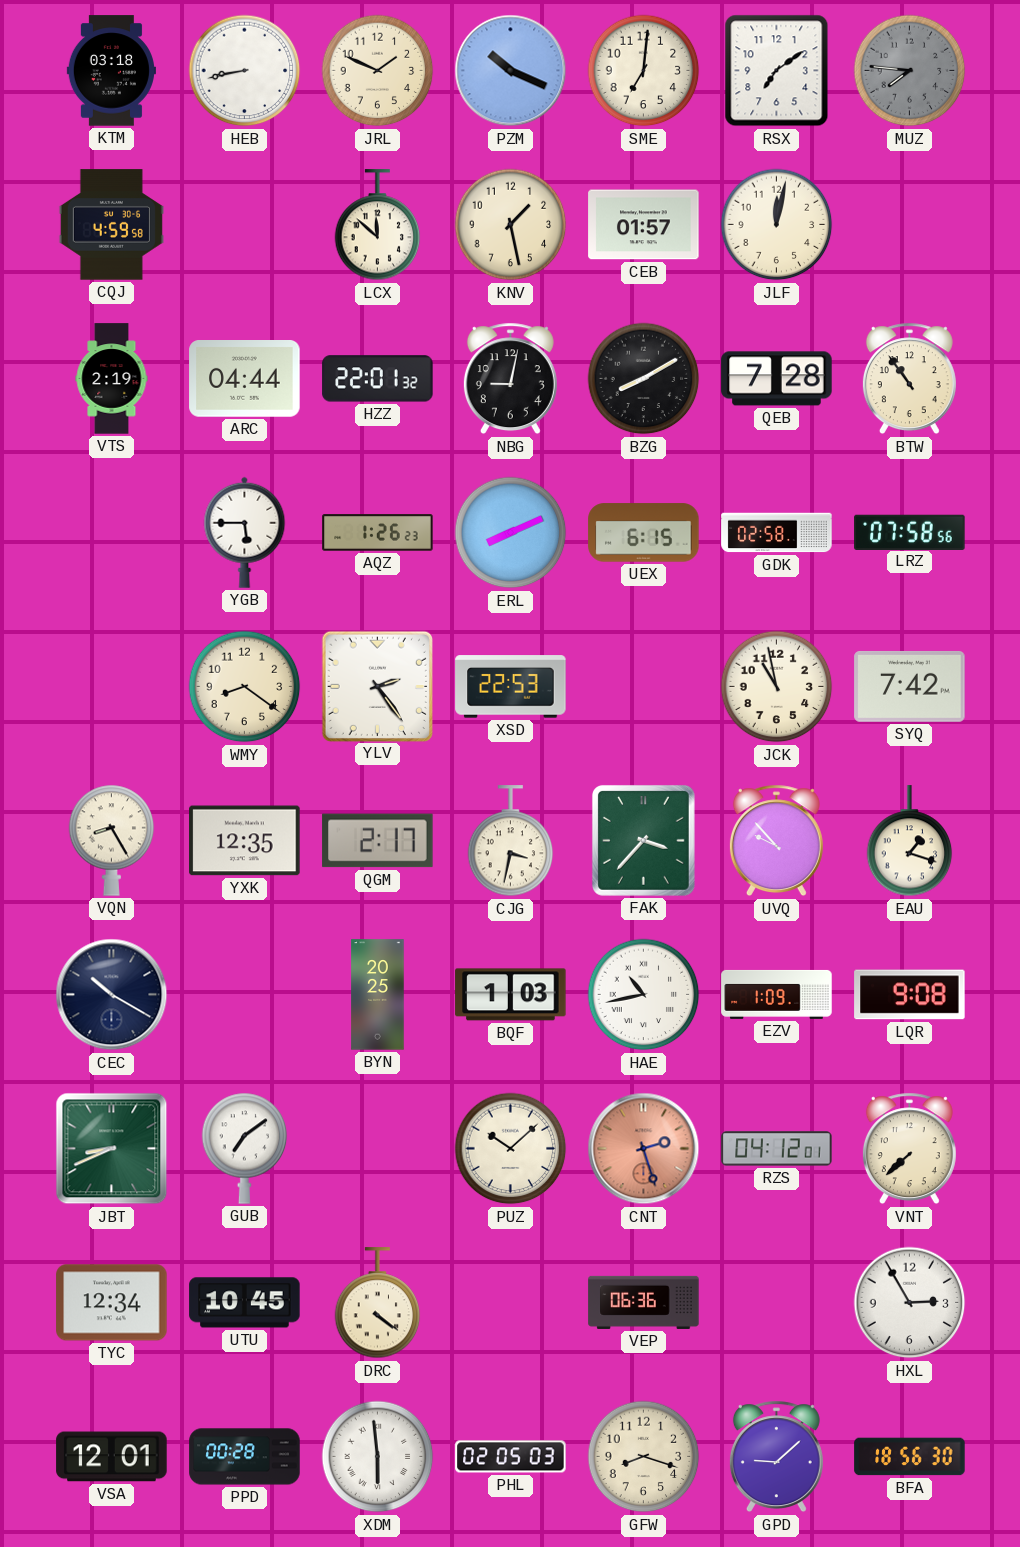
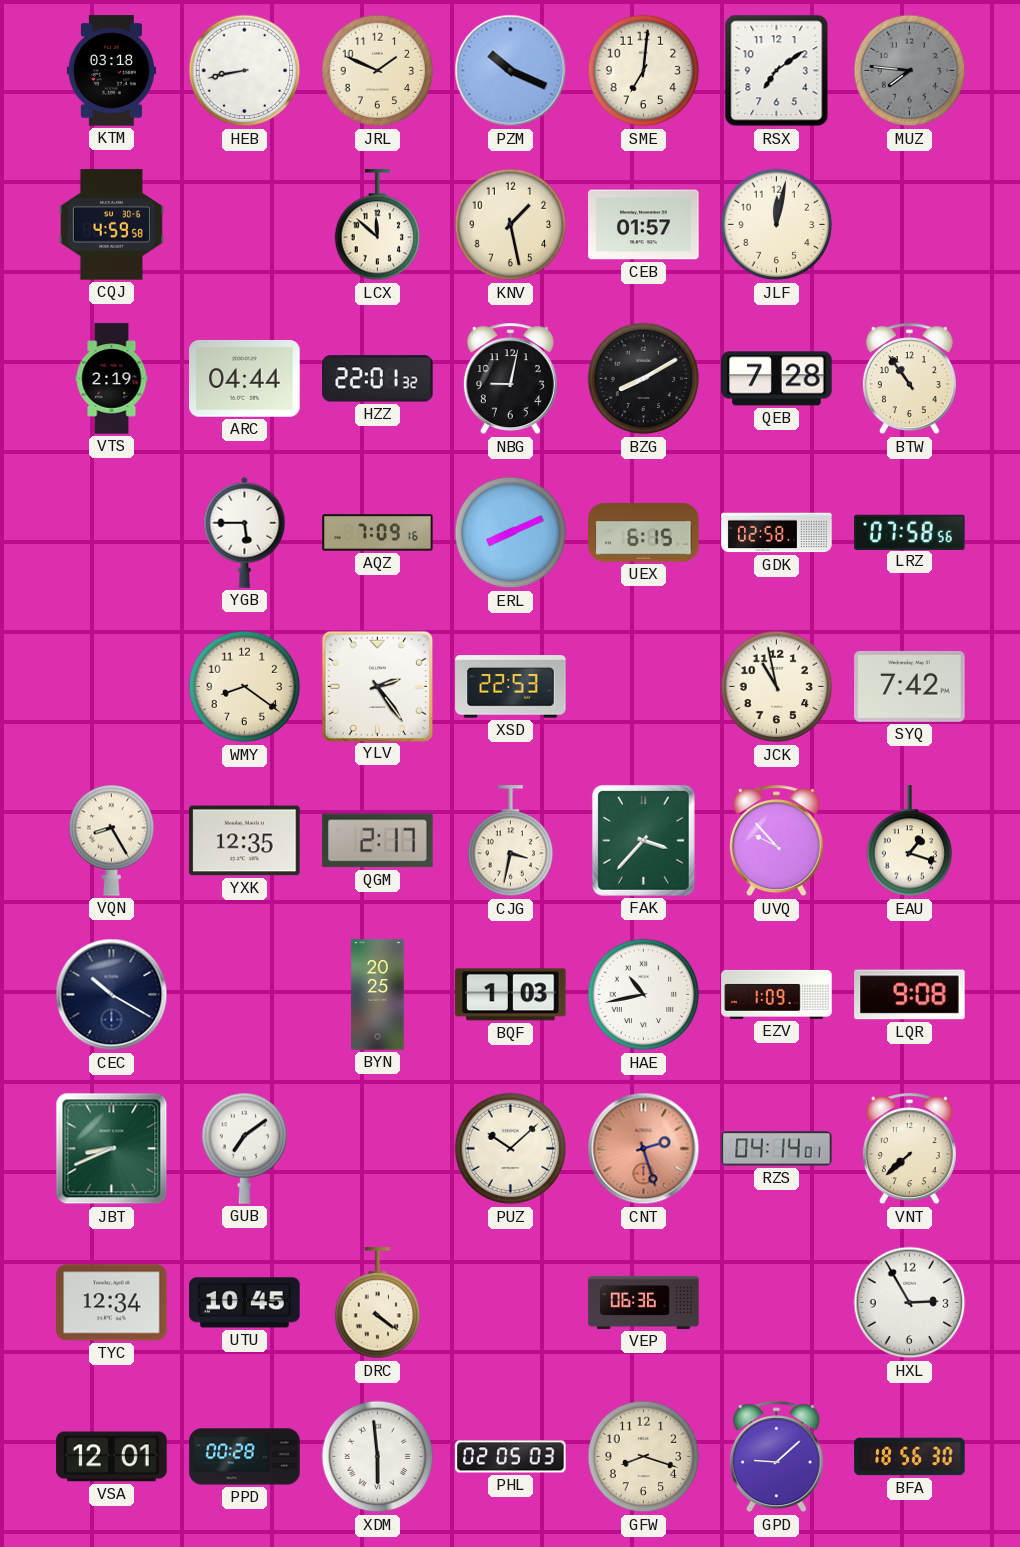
AQZ: 1:26 -> 7:09
RZS: 04:12 -> 04:14
